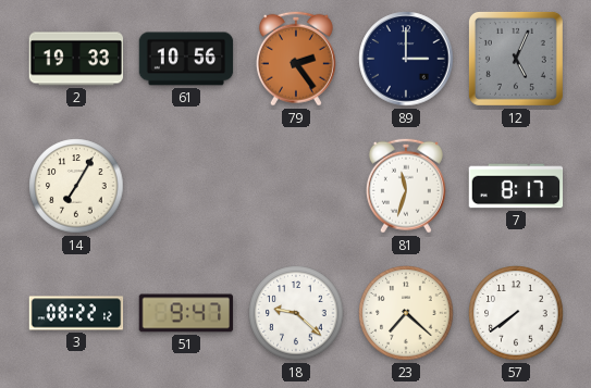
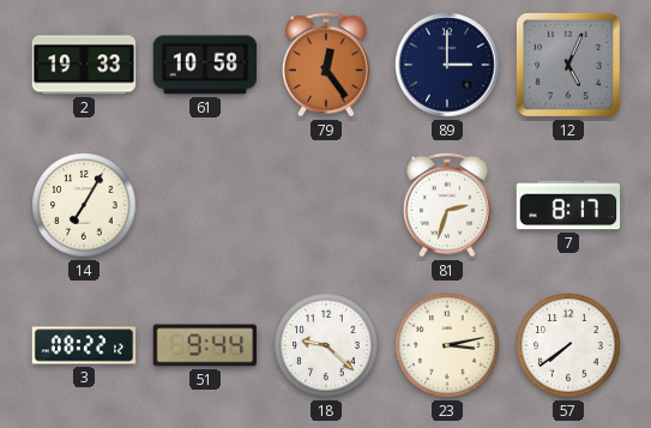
61: 10:56 -> 10:58
79: 2:24 -> 12:24
81: 11:33 -> 2:33
51: 9:47 -> 9:44
23: 7:22 -> 3:13
